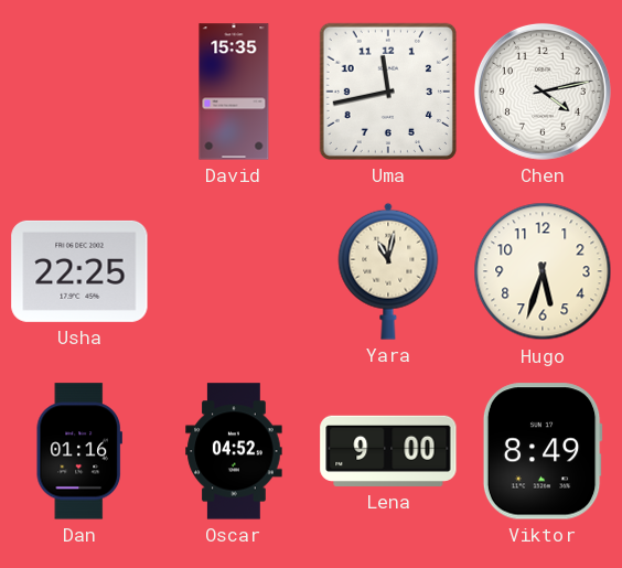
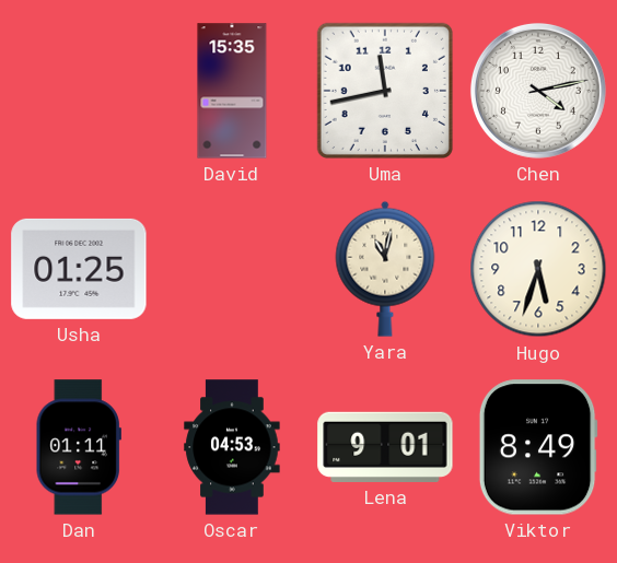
Usha: 22:25 -> 01:25
Dan: 01:16 -> 01:11
Oscar: 04:52 -> 04:53
Lena: 9:00 -> 9:01
